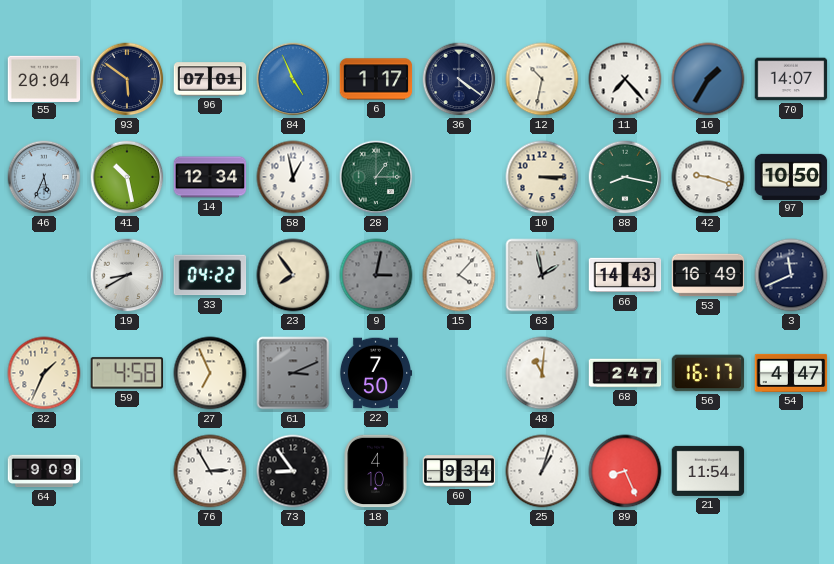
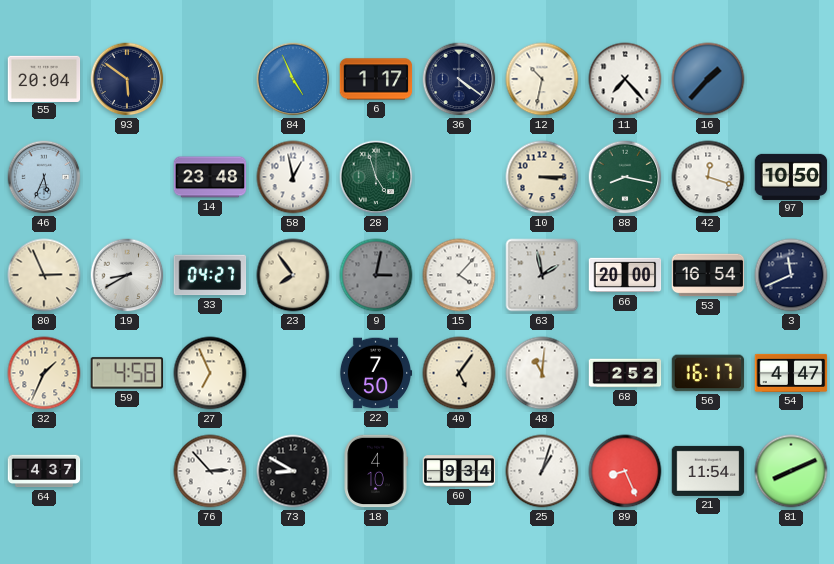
96: 07:01 -> none
16: 1:35 -> 1:37
70: 14:07 -> none
41: 10:28 -> none
14: 12:34 -> 23:48
28: 1:15 -> 4:57
42: 9:18 -> 12:18
80: none -> 2:56
33: 04:22 -> 04:27
66: 14:43 -> 20:00
53: 16:49 -> 16:54
61: 3:11 -> none
40: none -> 5:06
68: 2:47 -> 2:52
64: 9:09 -> 4:37
76: 2:55 -> 2:53
73: 8:54 -> 8:50
81: none -> 8:11
